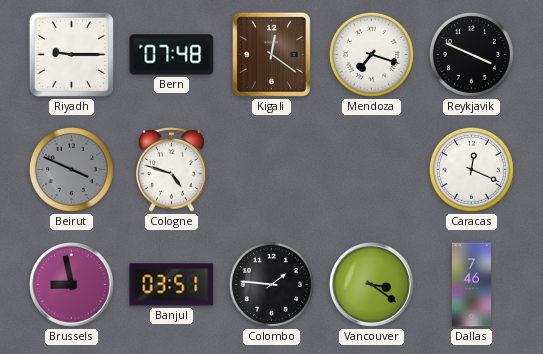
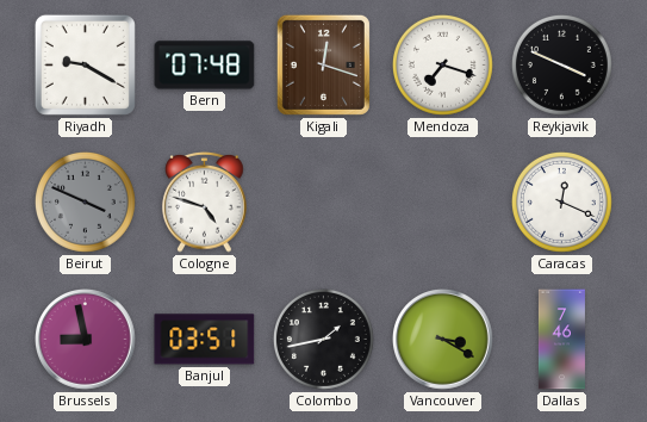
Riyadh: 9:15 -> 9:20
Kigali: 12:21 -> 12:18
Colombo: 1:46 -> 1:43
Vancouver: 3:21 -> 3:20
